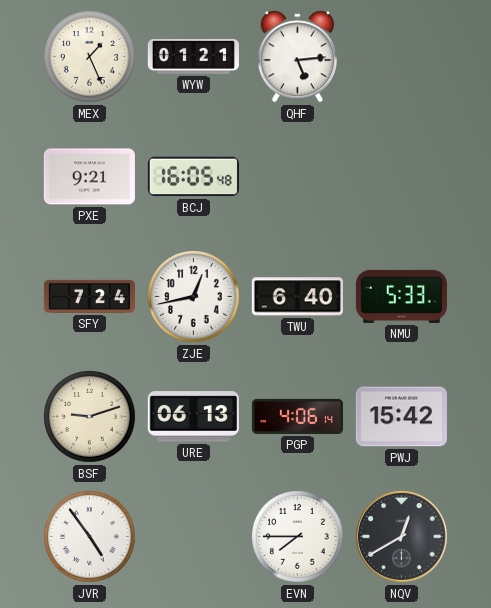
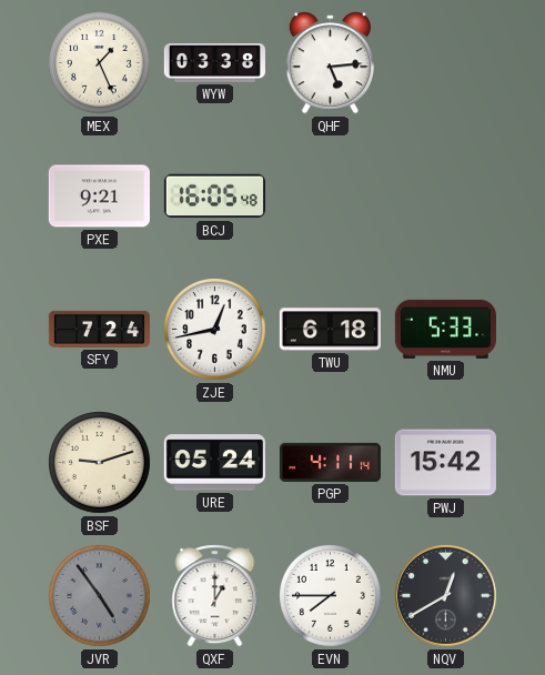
WYW: 01:21 -> 03:38
TWU: 6:40 -> 6:18
URE: 06:13 -> 05:24
PGP: 4:06 -> 4:11
JVR dial: white -> grey
QXF: none -> 1:00
